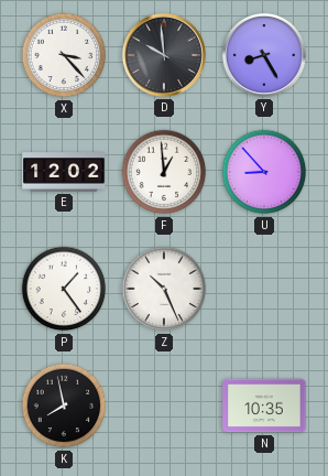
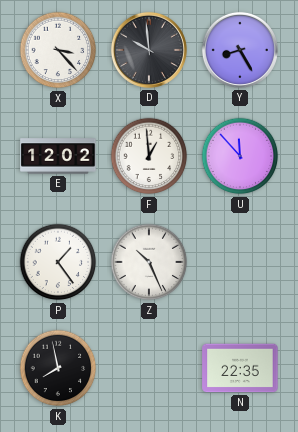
U: 8:53 -> 11:53
N: 10:35 -> 22:35
